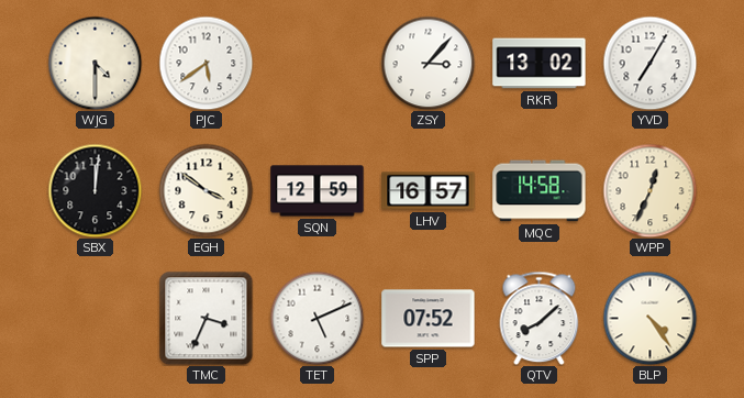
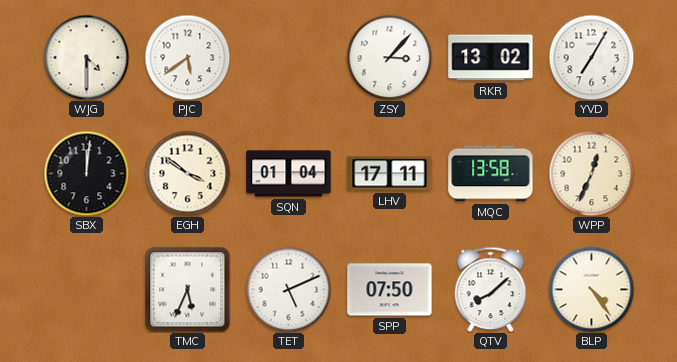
SQN: 12:59 -> 01:04
LHV: 16:57 -> 17:11
MQC: 14:58 -> 13:58
TMC: 3:34 -> 5:34
SPP: 07:52 -> 07:50
